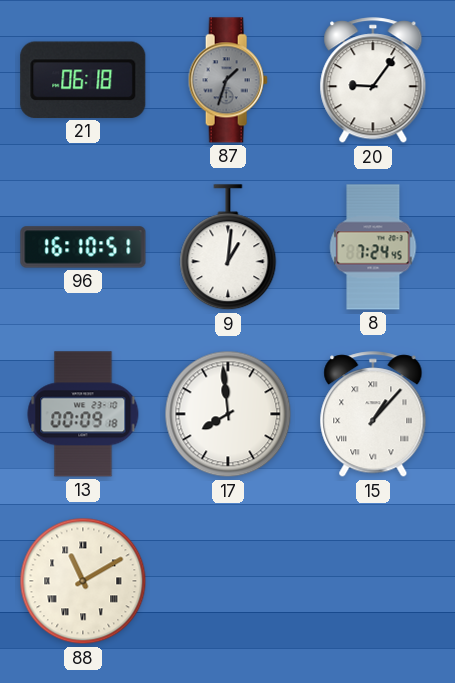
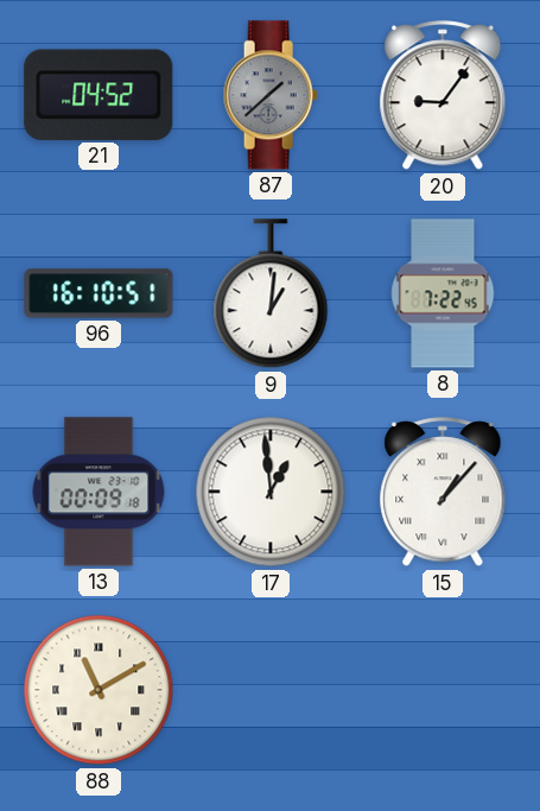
21: 06:18 -> 04:52
87: 1:33 -> 1:38
8: 7:24 -> 7:22
17: 7:59 -> 12:59
